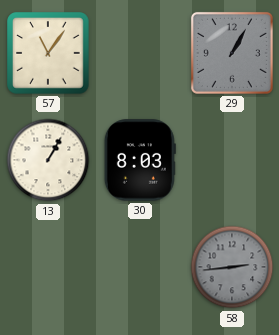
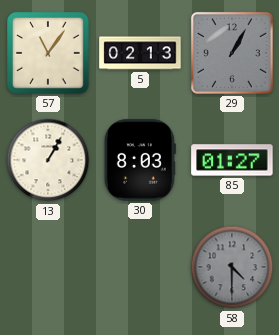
5: none -> 02:13
85: none -> 01:27
58: 2:44 -> 4:30
